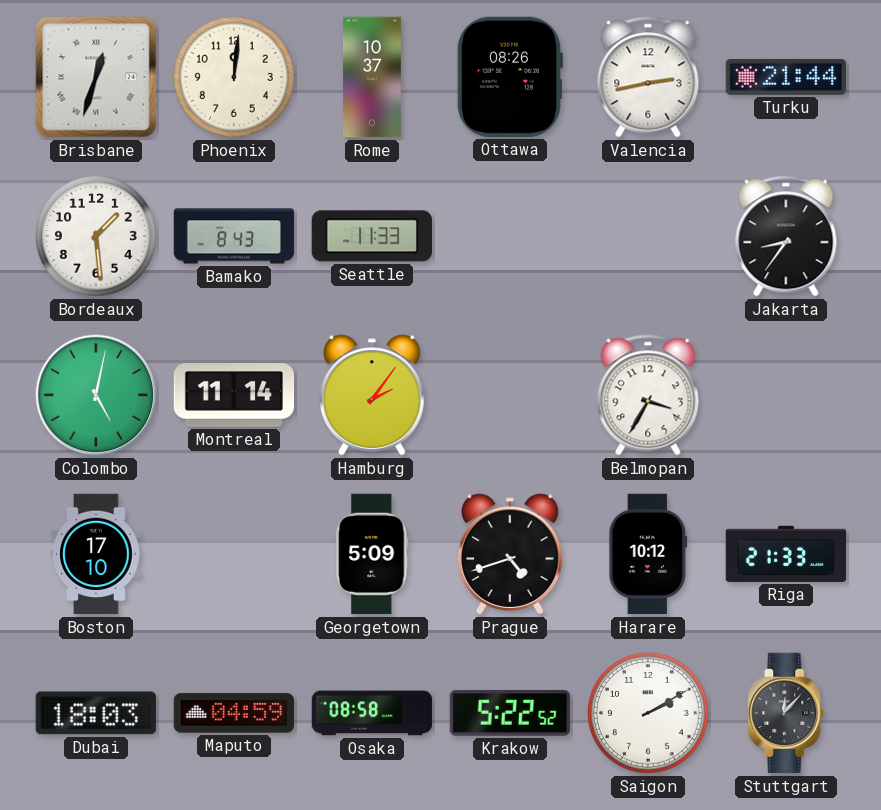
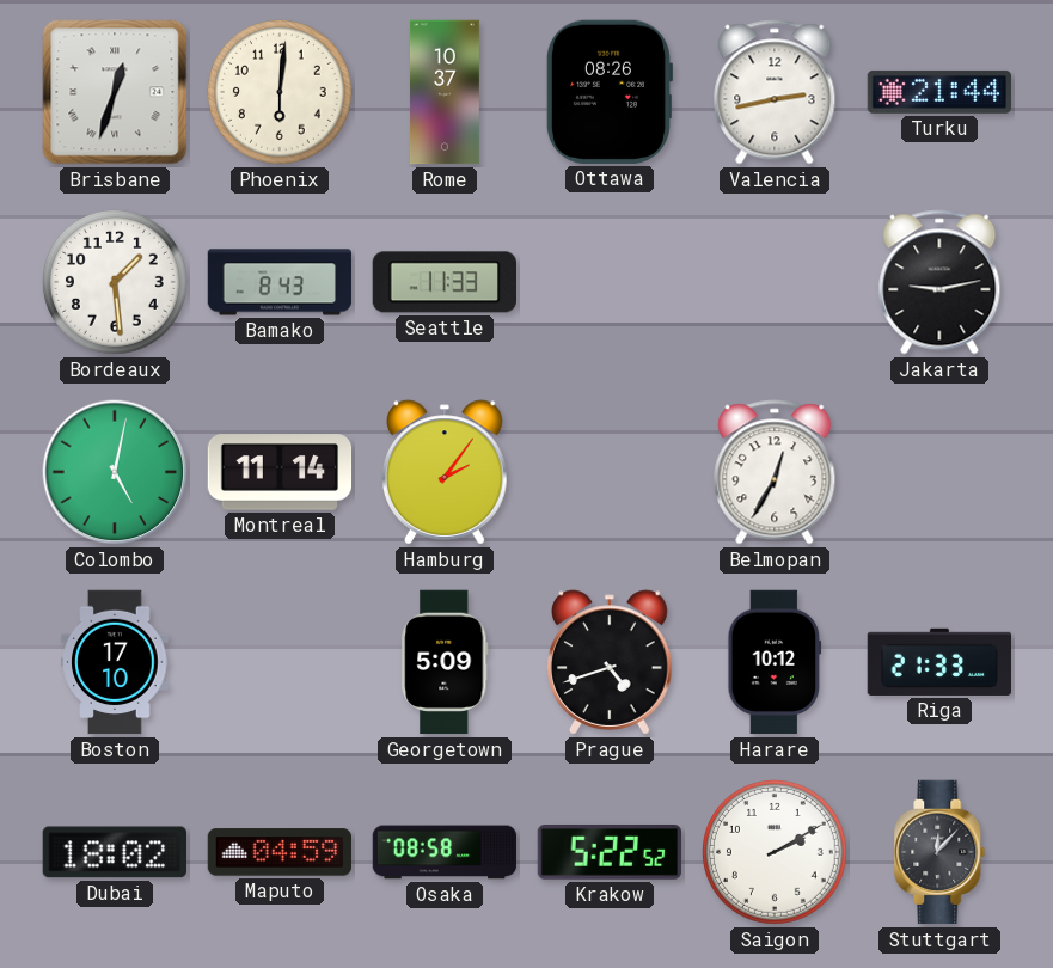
Phoenix: 12:01 -> 6:01
Jakarta: 8:36 -> 9:13
Belmopan: 3:35 -> 12:35
Dubai: 18:03 -> 18:02
